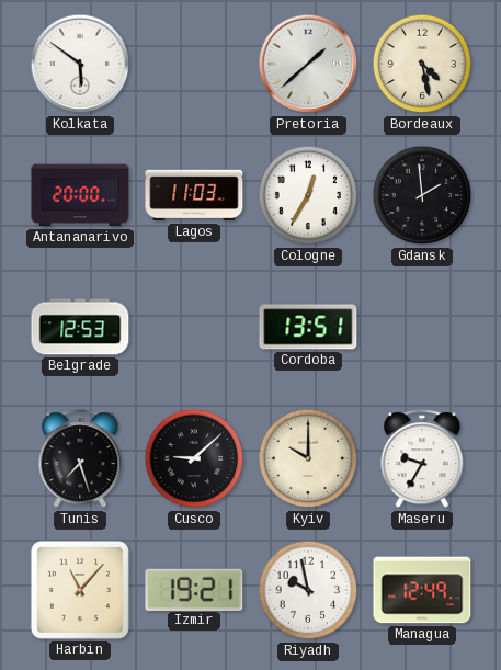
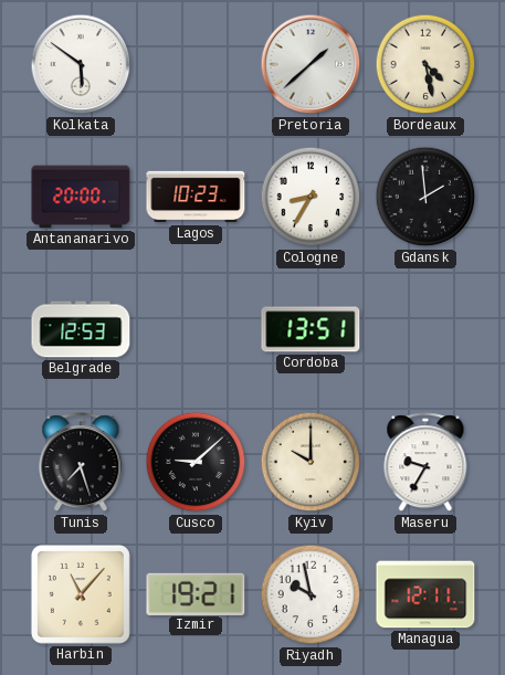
Lagos: 11:03 -> 10:23
Cologne: 12:35 -> 8:35
Managua: 12:49 -> 12:11
